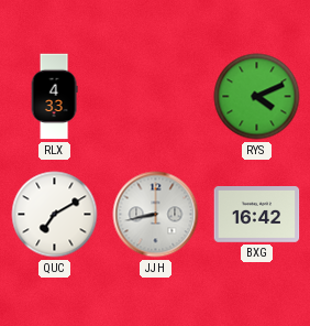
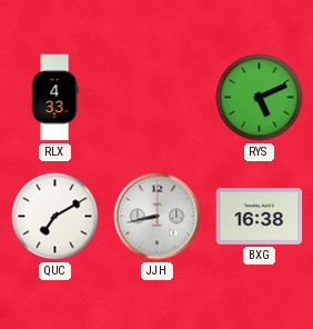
RYS: 4:11 -> 5:11
BXG: 16:42 -> 16:38
